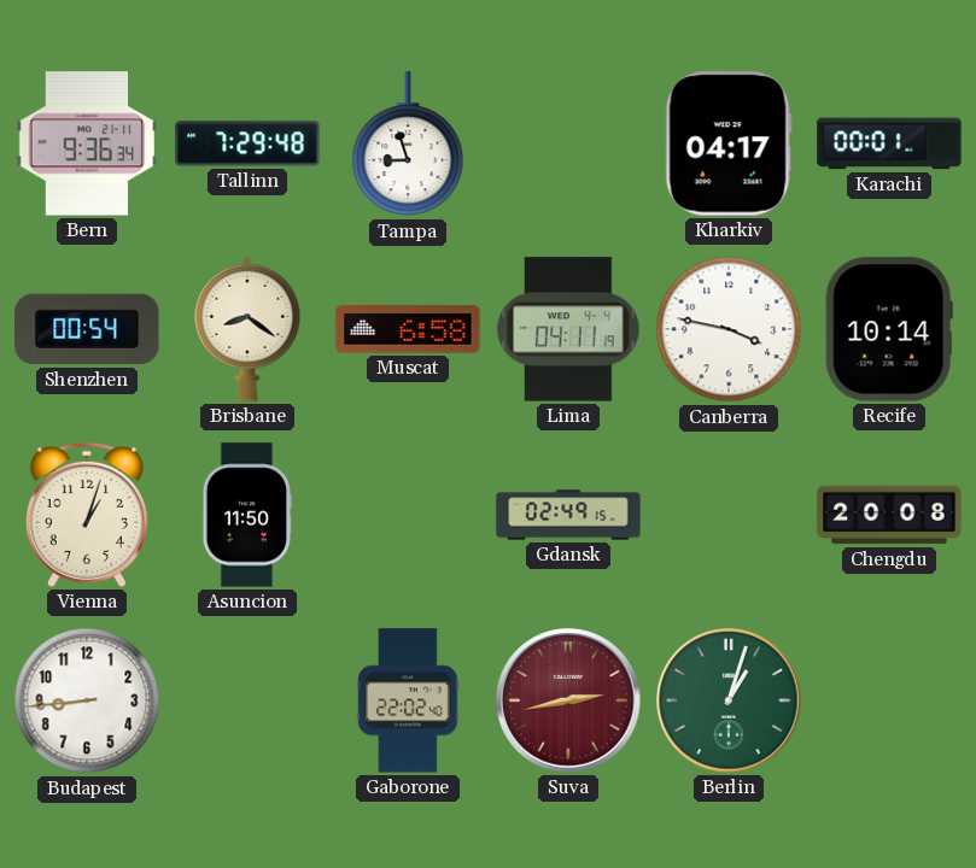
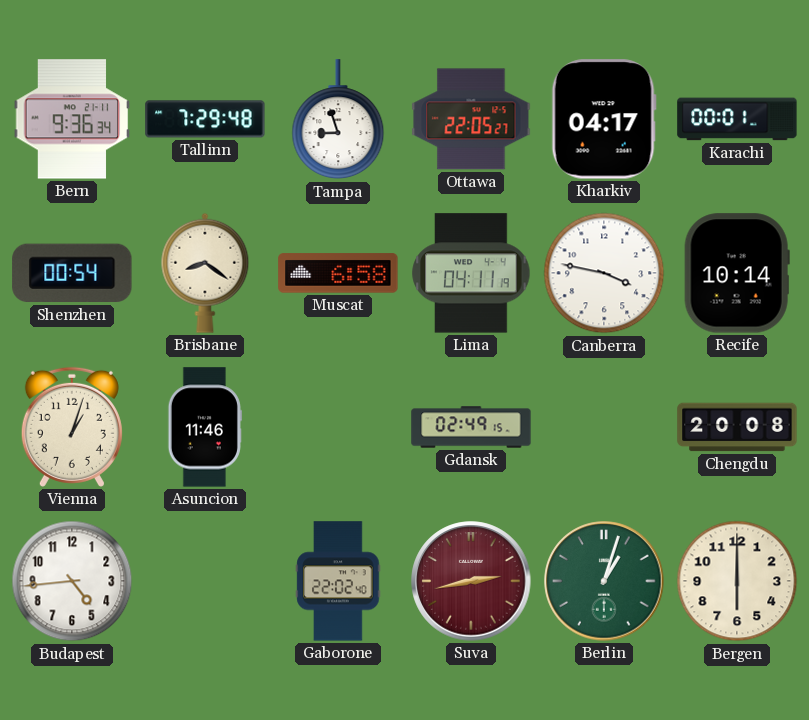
Ottawa: none -> 22:05
Asuncion: 11:50 -> 11:46
Budapest: 8:44 -> 4:44
Bergen: none -> 6:00
